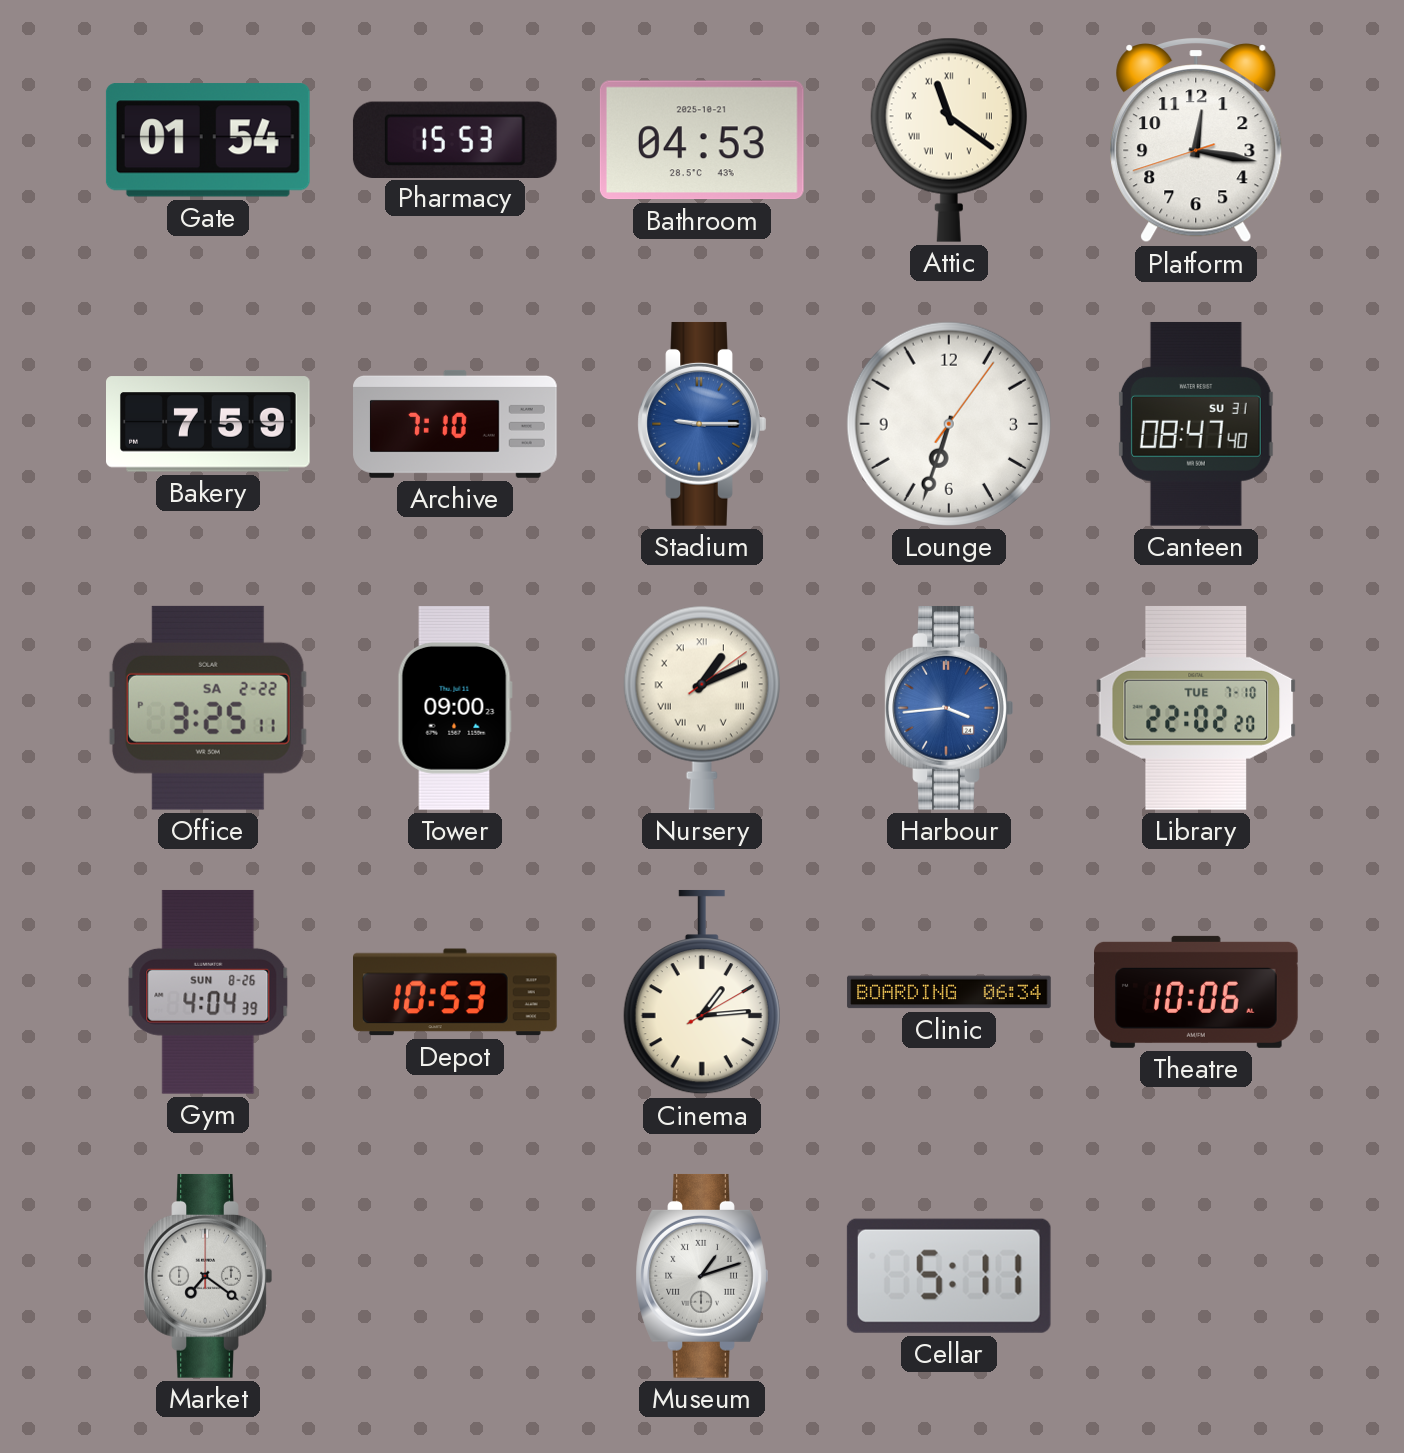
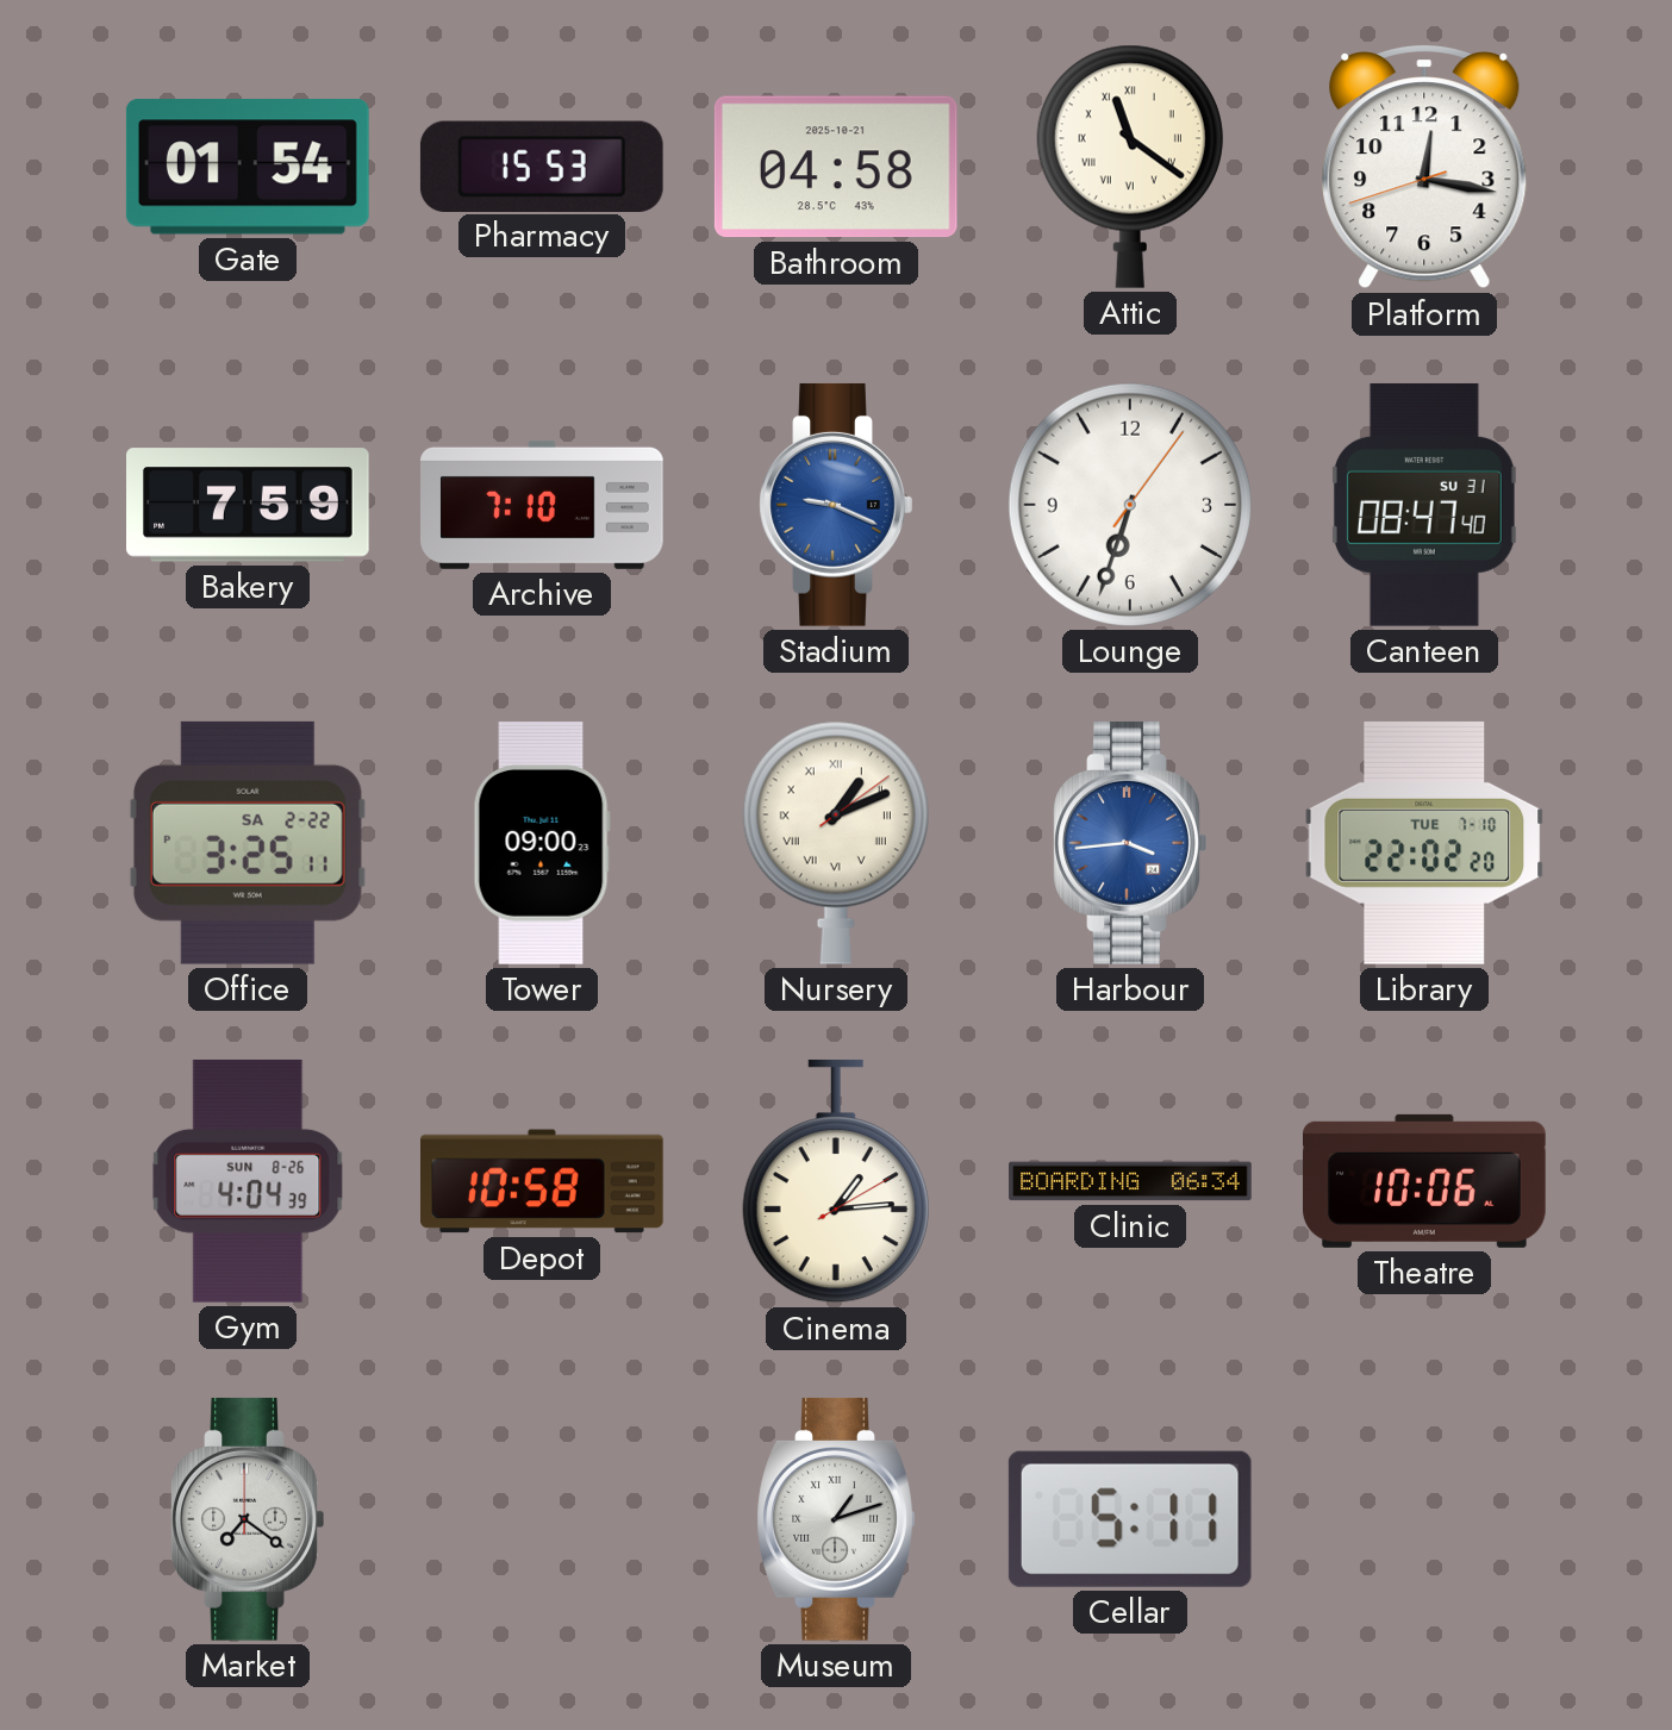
Bathroom: 04:53 -> 04:58
Stadium: 9:15 -> 9:19
Depot: 10:53 -> 10:58
